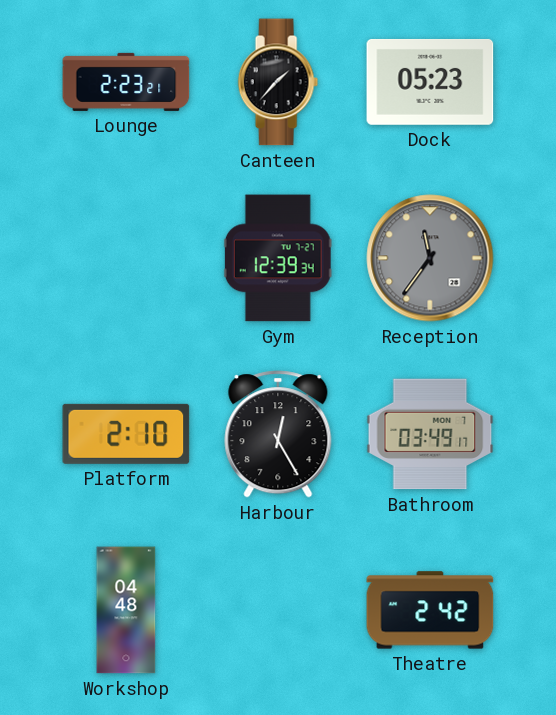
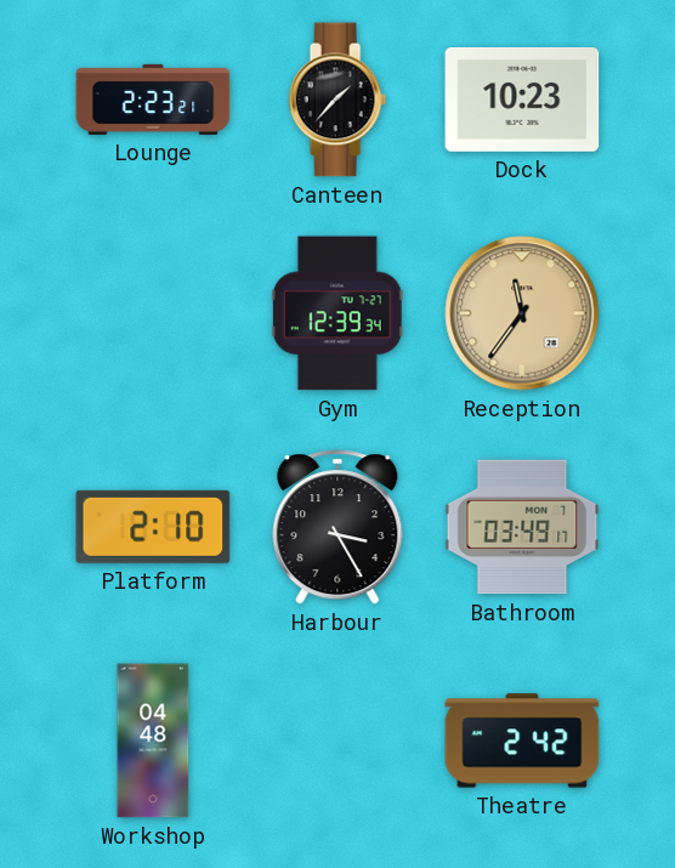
Dock: 05:23 -> 10:23
Reception dial: grey -> champagne
Harbour: 12:25 -> 3:25
